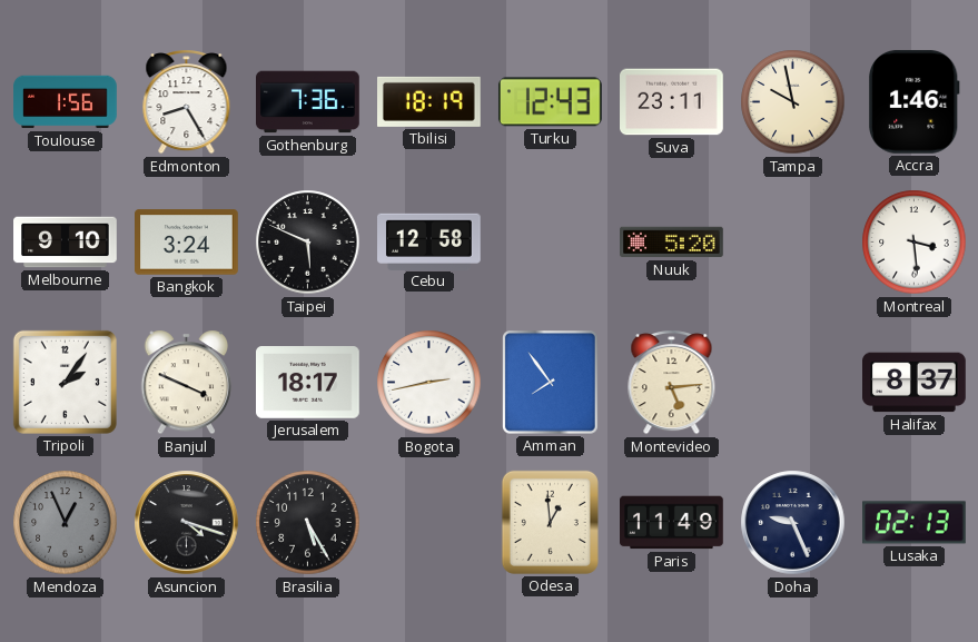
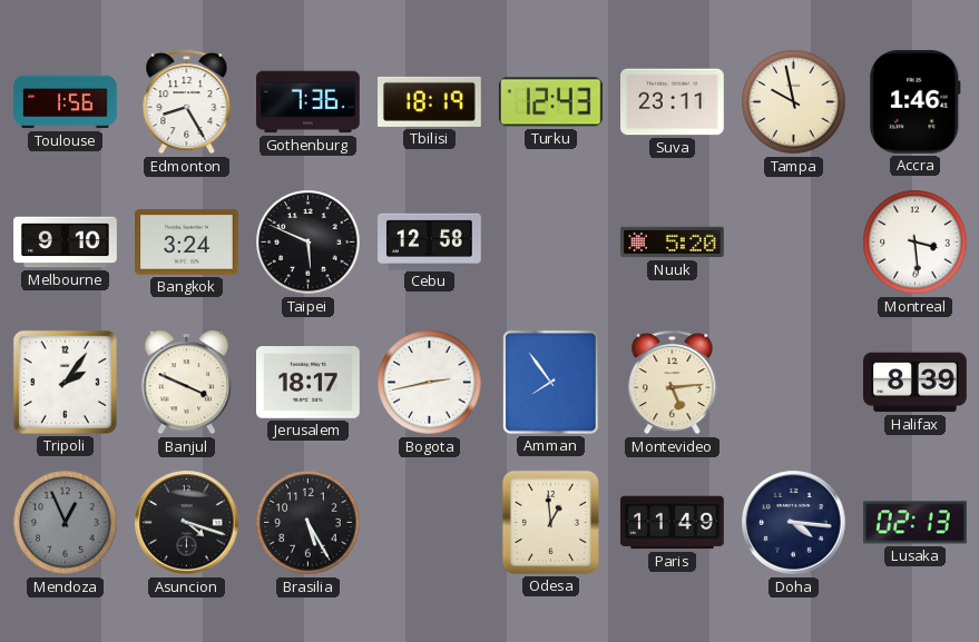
Halifax: 8:37 -> 8:39
Doha: 9:26 -> 4:16
